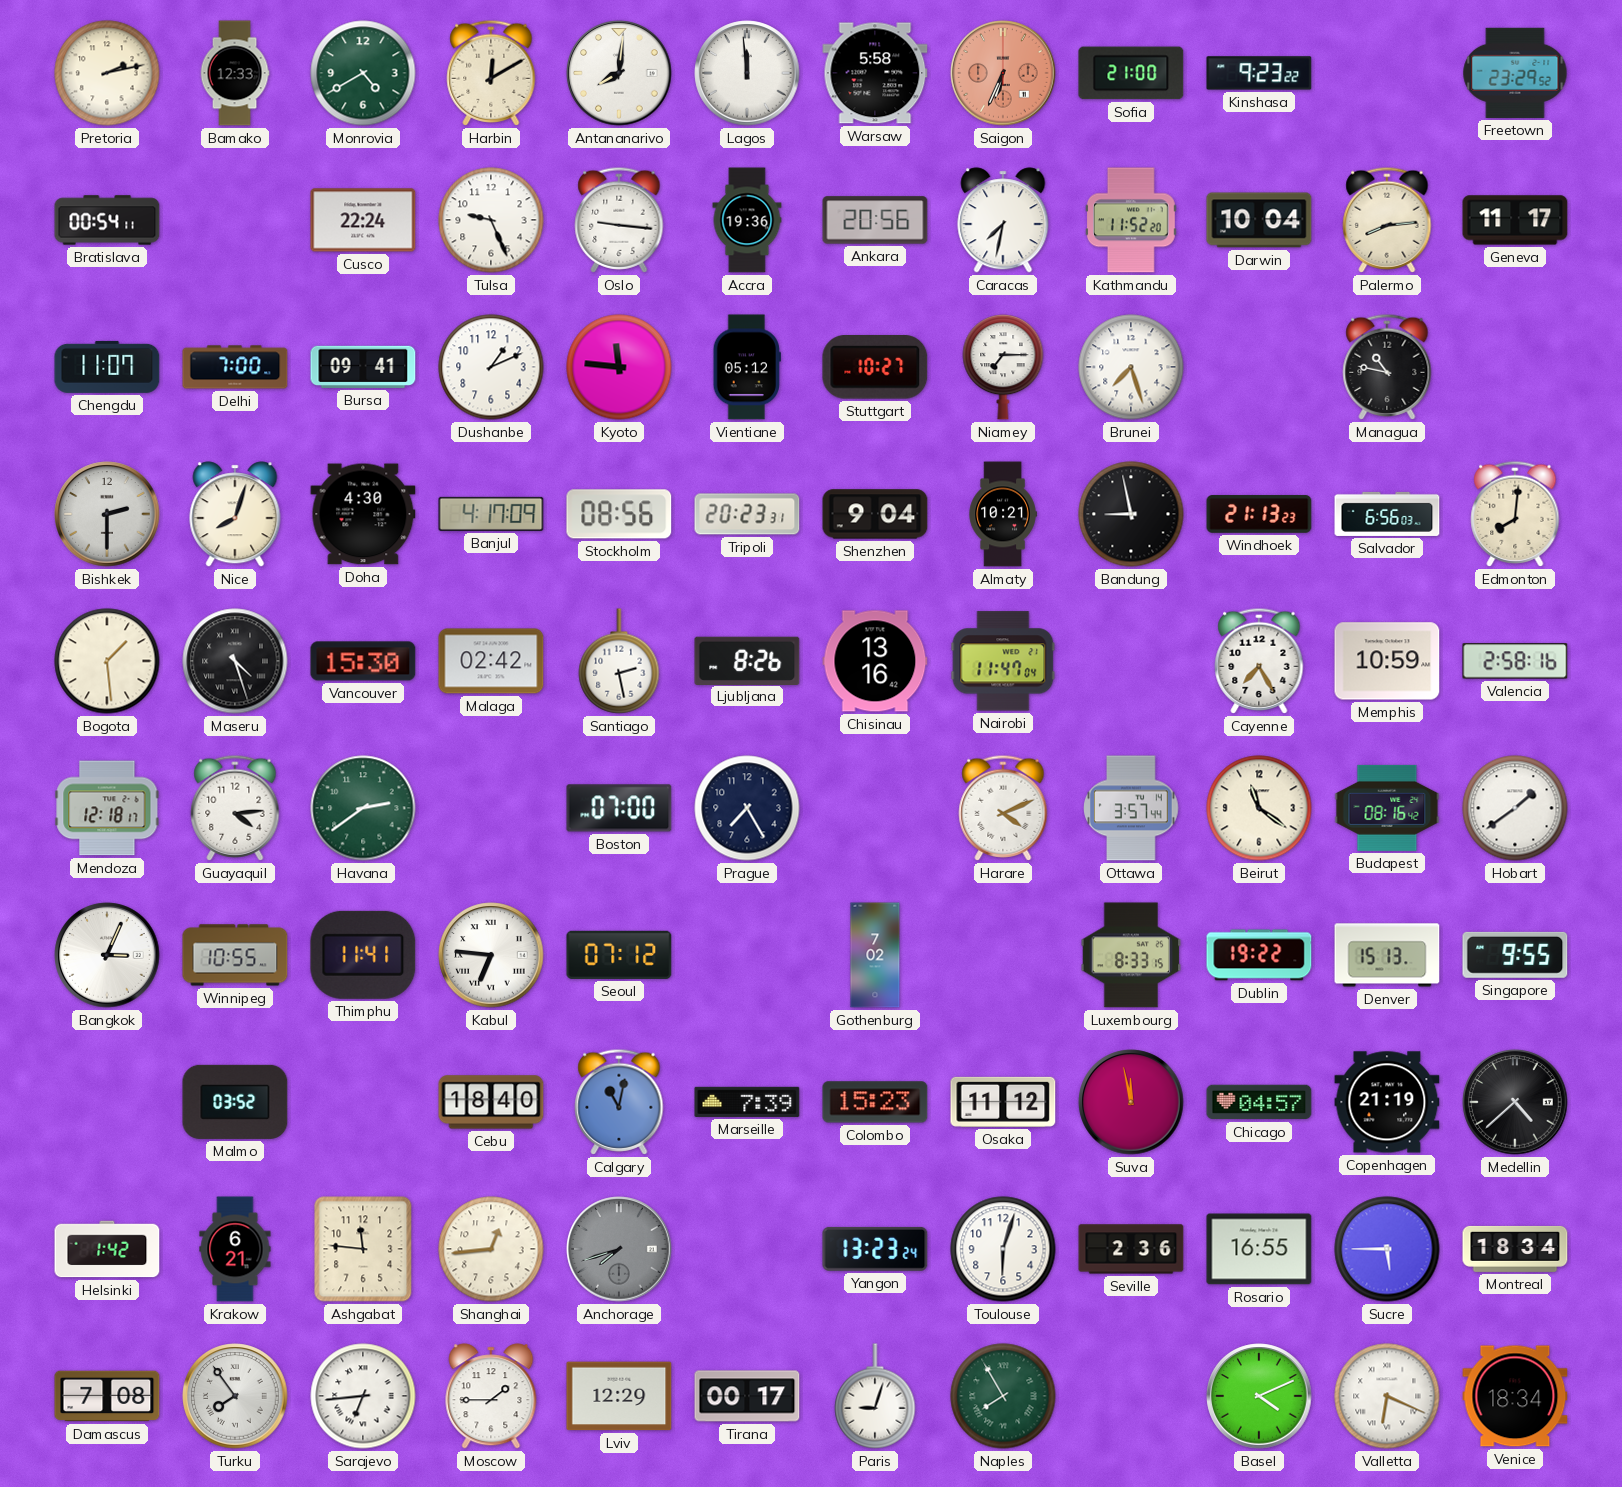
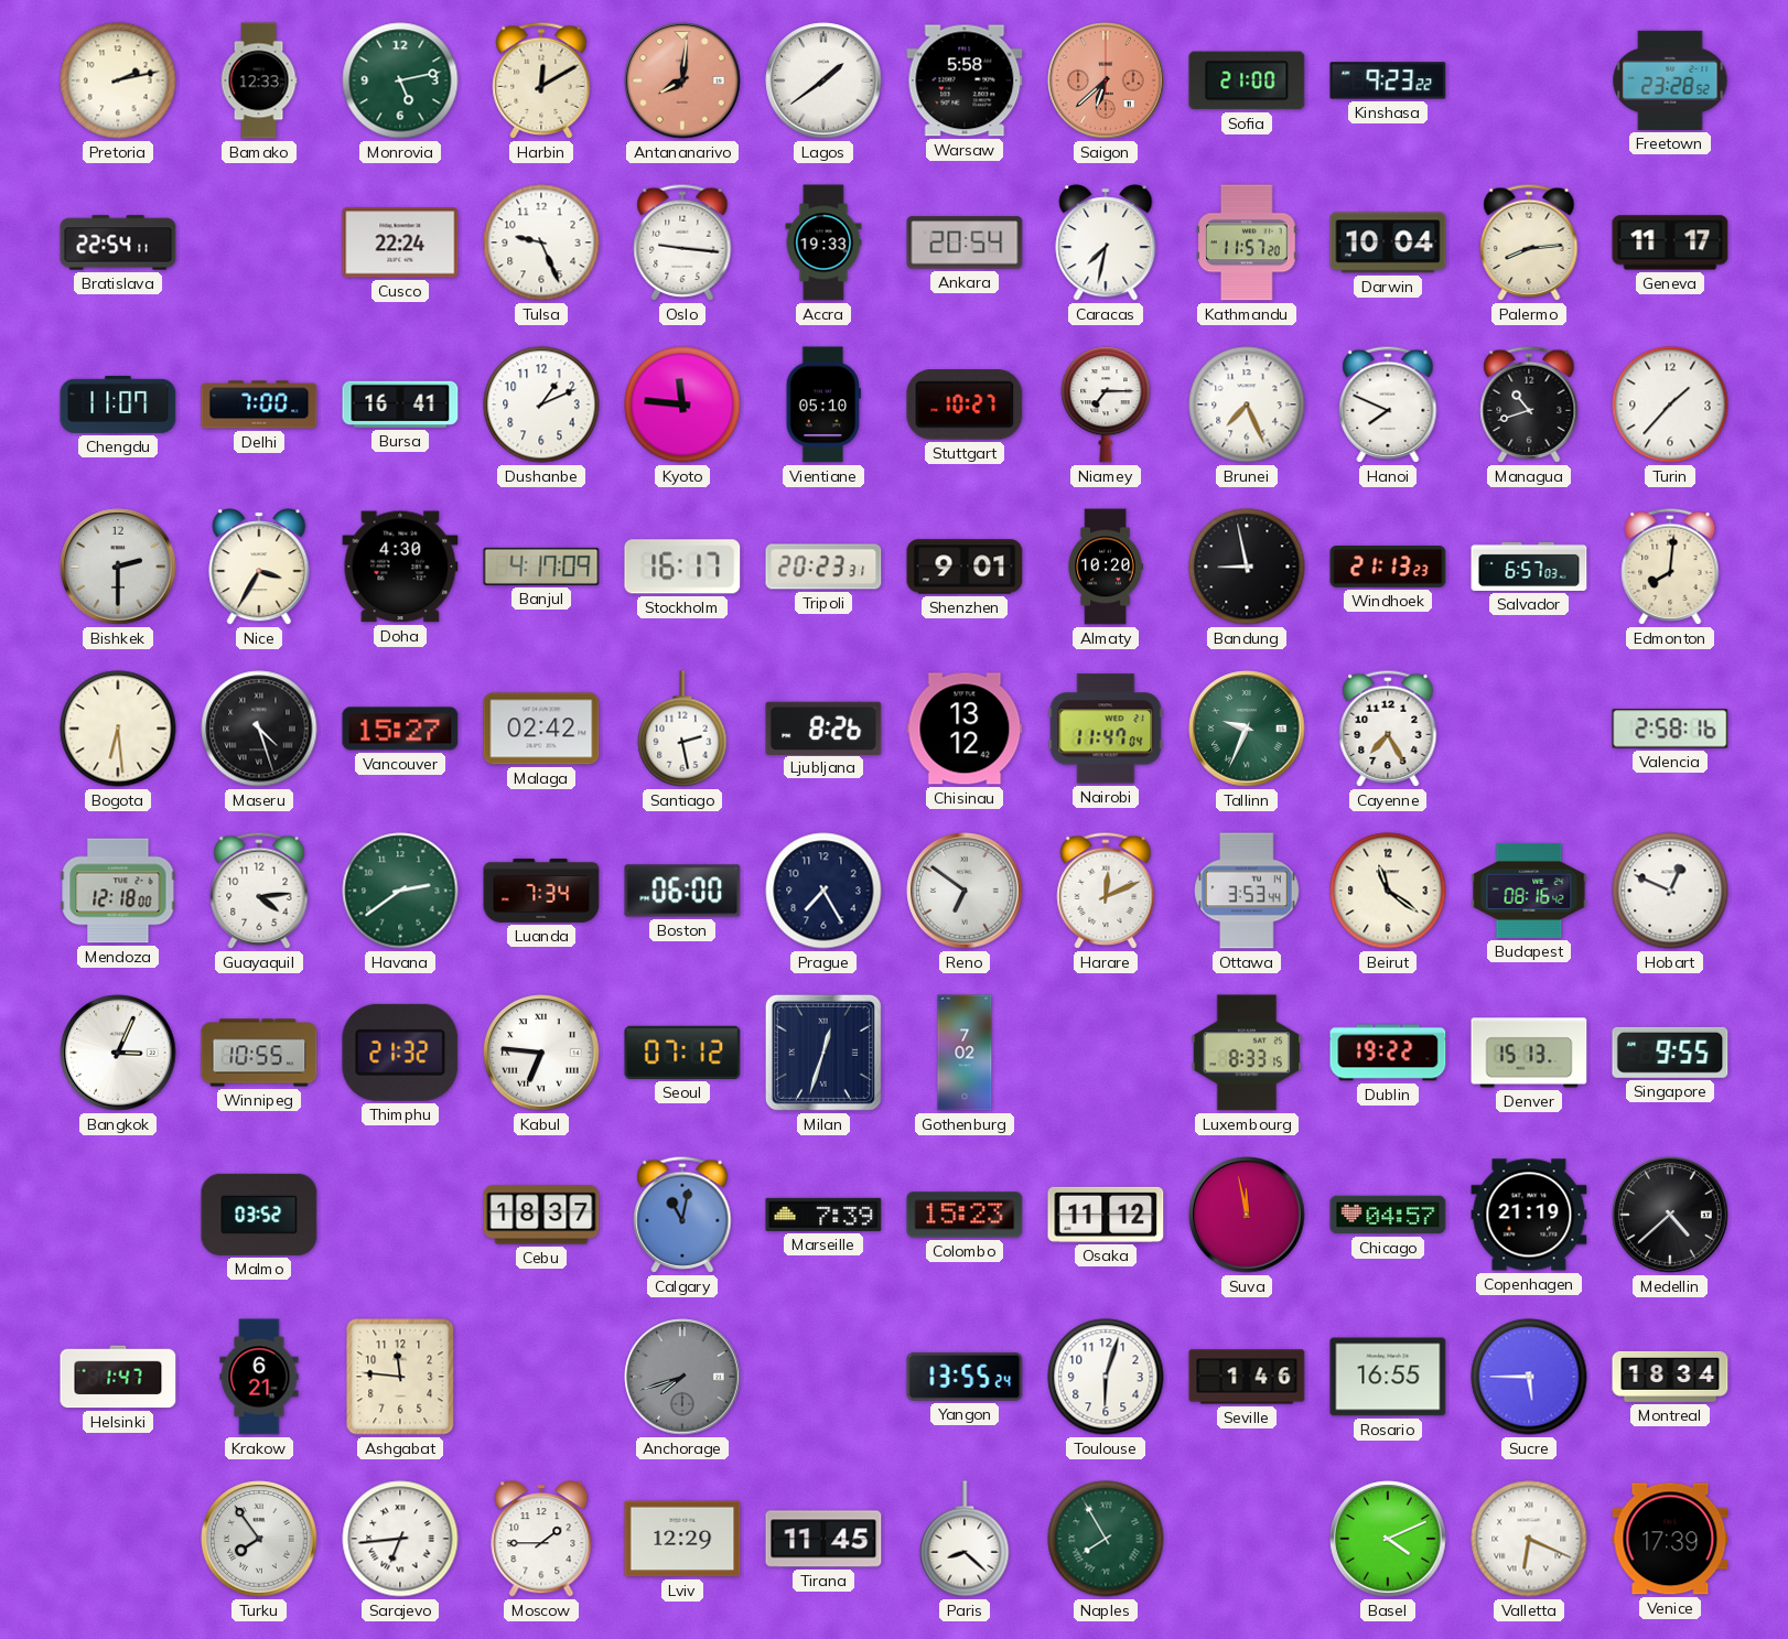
Monrovia: 4:40 -> 5:13
Antananarivo dial: white -> salmon
Lagos: 11:59 -> 1:39
Saigon: 6:34 -> 6:38
Freetown: 23:29 -> 23:28
Bratislava: 00:54 -> 22:54
Accra: 19:36 -> 19:33
Ankara: 20:56 -> 20:54
Kathmandu: 11:52 -> 11:57
Bursa: 09:41 -> 16:41
Vientiane: 05:12 -> 05:10
Brunei: 7:27 -> 7:26
Hanoi: none -> 7:49
Managua: 10:47 -> 10:42
Turin: none -> 1:37
Nice: 8:03 -> 3:35
Stockholm: 08:56 -> 16:17
Shenzhen: 9:04 -> 9:01
Almaty: 10:21 -> 10:20
Salvador: 6:56 -> 6:57
Bogota: 1:29 -> 6:29
Vancouver: 15:30 -> 15:27
Chisinau: 13:16 -> 13:12
Tallinn: none -> 9:34
Memphis: 10:59 -> none
Mendoza: 12:18:17 -> 12:18:00
Luanda: none -> 7:34
Boston: 07:00 -> 06:00
Reno: none -> 6:51
Harare: 4:11 -> 12:11
Ottawa: 3:57 -> 3:53
Hobart: 1:39 -> 12:49
Thimphu: 11:41 -> 21:32
Milan: none -> 12:33
Cebu: 18:40 -> 18:37
Helsinki: 1:42 -> 1:47
Shanghai: 12:44 -> none
Yangon: 13:23 -> 13:55
Seville: 2:36 -> 1:46
Damascus: 7:08 -> none
Tirana: 00:17 -> 11:45
Paris: 9:03 -> 8:22
Venice: 18:34 -> 17:39
